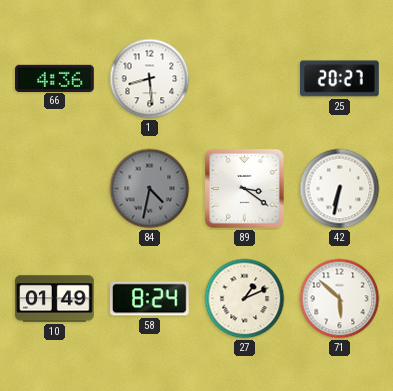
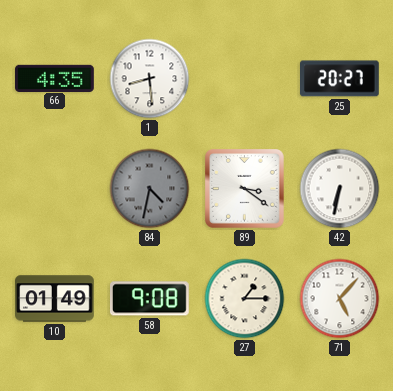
66: 4:36 -> 4:35
58: 8:24 -> 9:08
27: 1:11 -> 1:15
71: 5:52 -> 5:07
